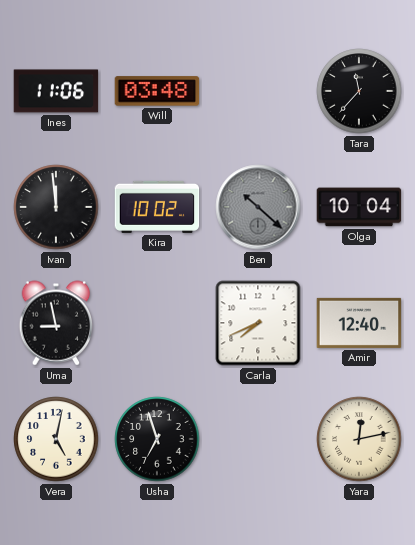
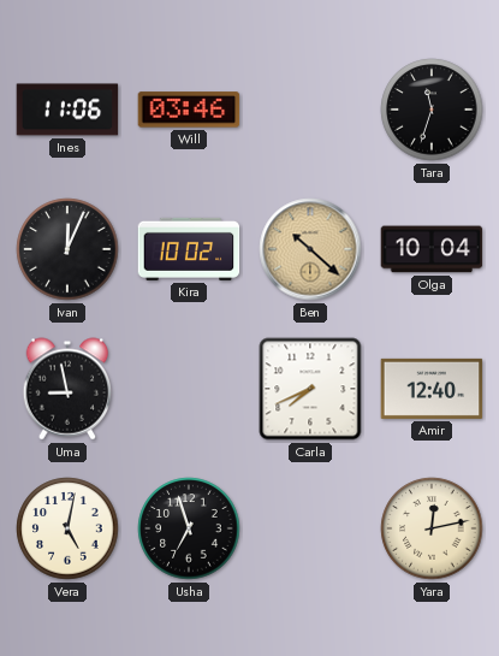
Will: 03:48 -> 03:46
Tara: 11:37 -> 11:33
Ivan: 11:59 -> 12:04
Ben dial: grey -> champagne
